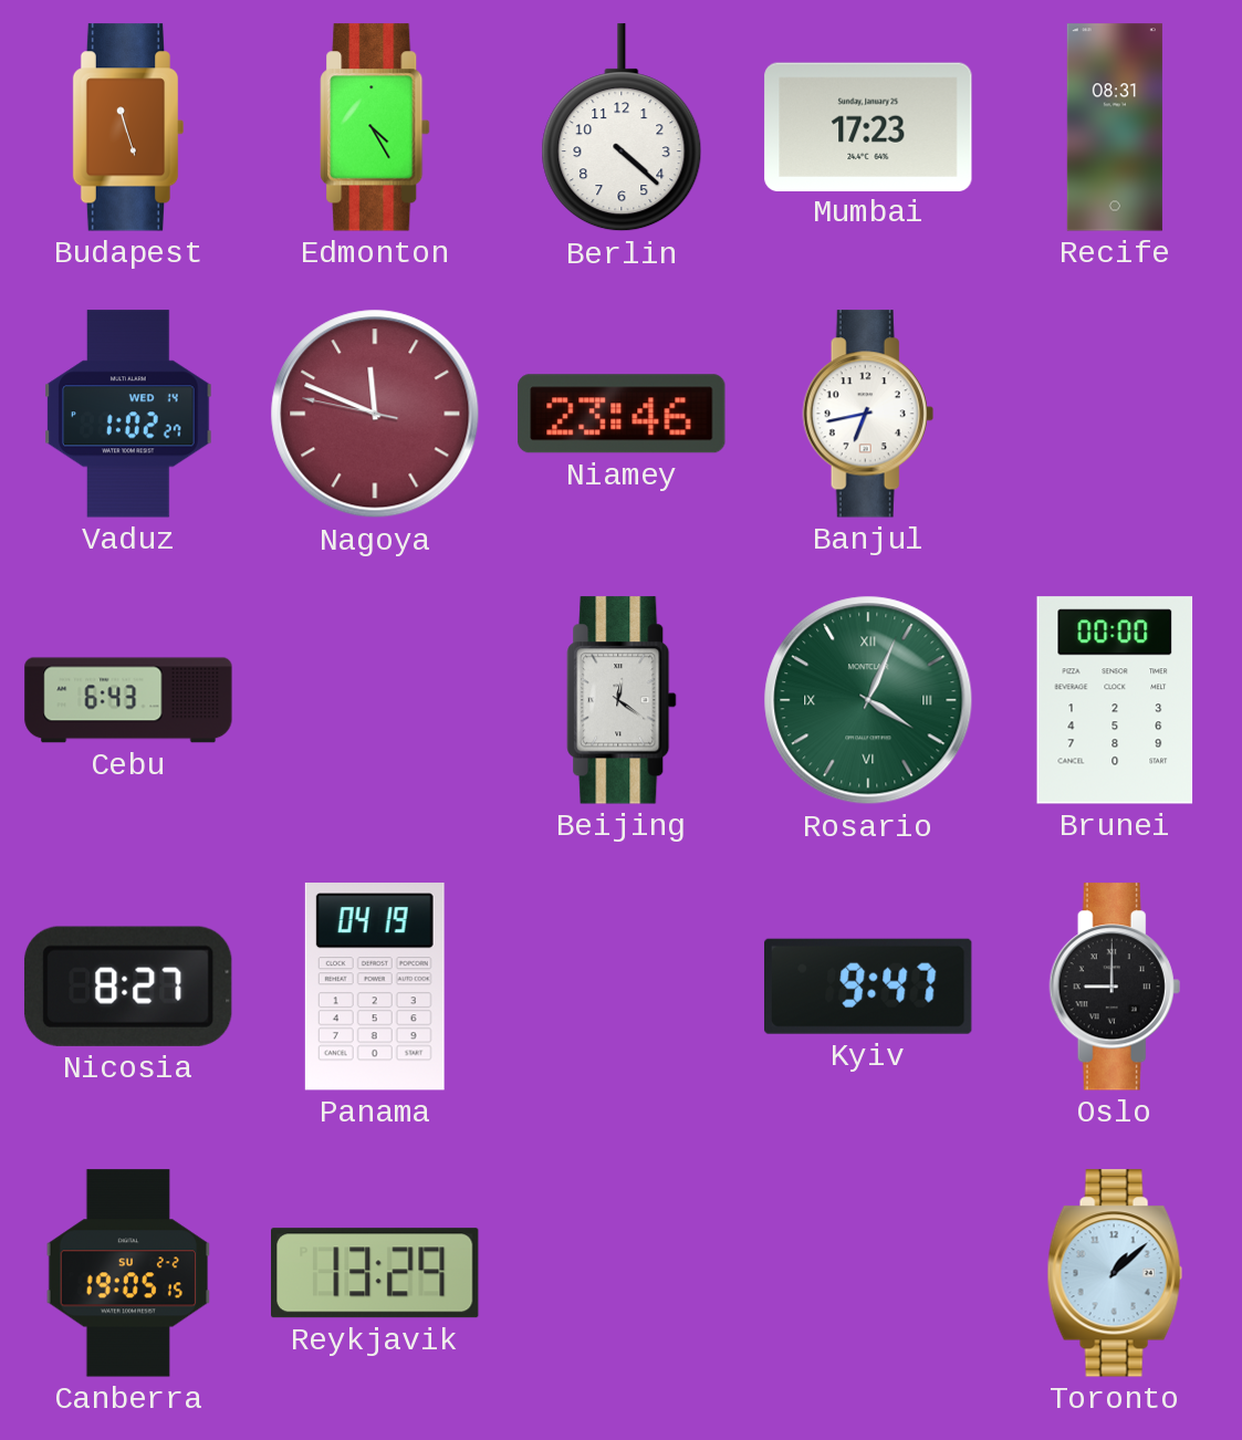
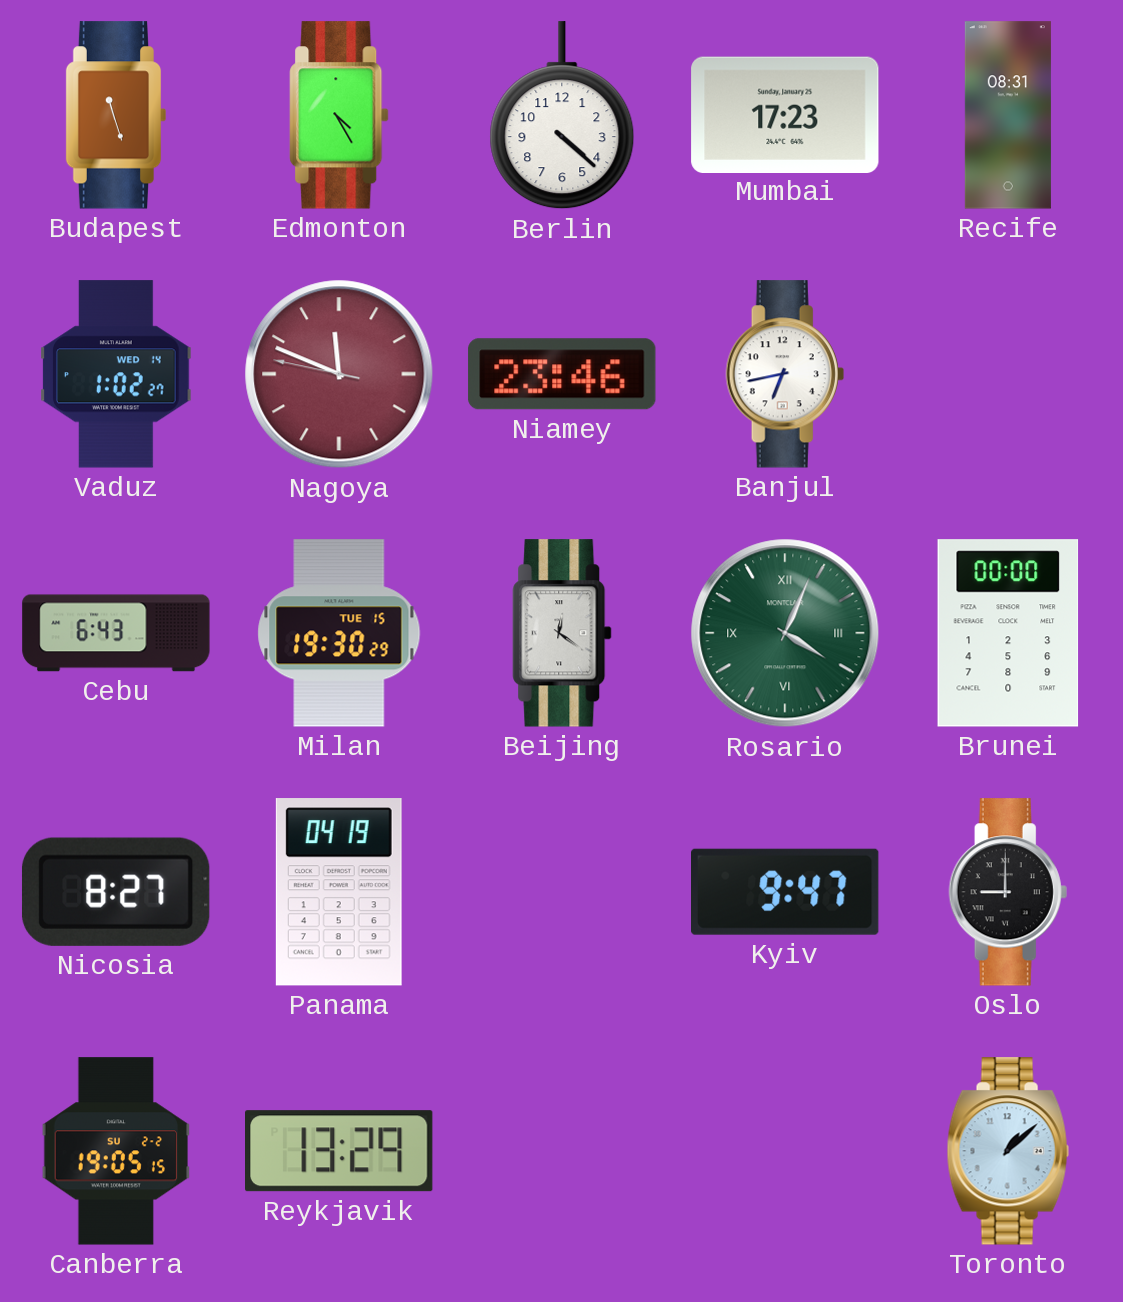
Milan: none -> 19:30
